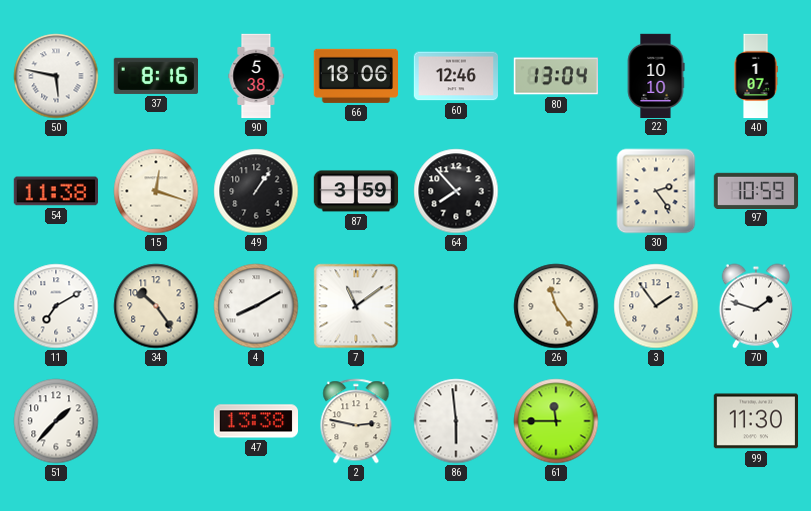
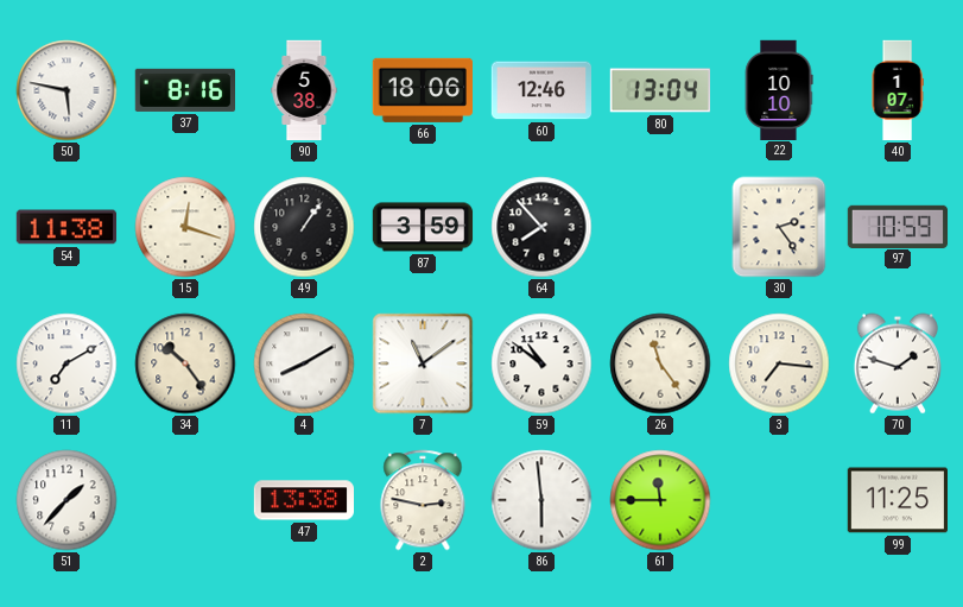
59: none -> 10:51
3: 1:54 -> 7:16
99: 11:30 -> 11:25
